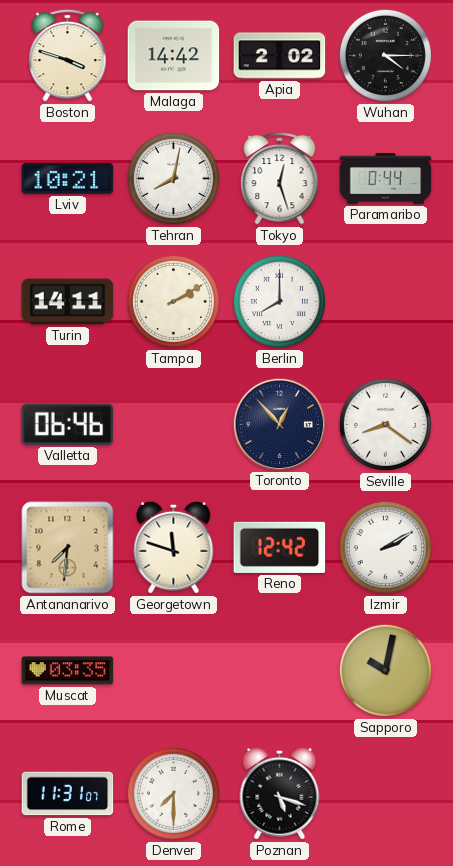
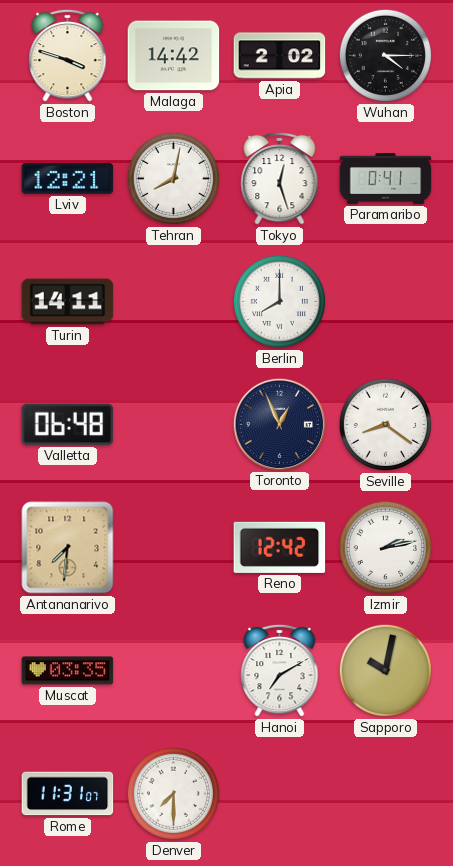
Lviv: 10:21 -> 12:21
Paramaribo: 0:44 -> 0:41
Tampa: 2:10 -> none
Valletta: 06:46 -> 06:48
Toronto: 12:53 -> 12:56
Georgetown: 11:48 -> none
Izmir: 2:10 -> 2:13
Hanoi: none -> 7:10
Poznan: 5:18 -> none
